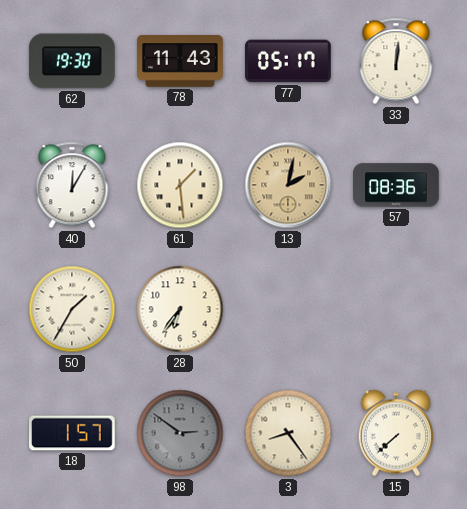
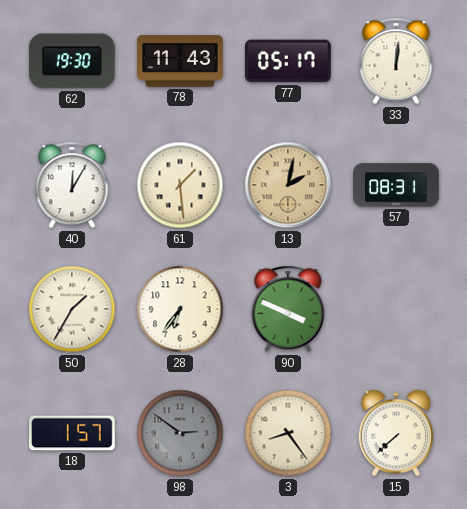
57: 08:36 -> 08:31
90: none -> 3:49
